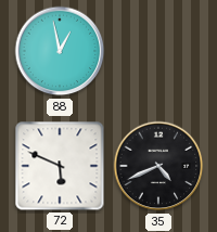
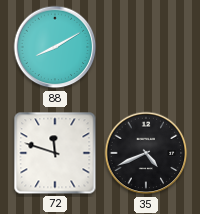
88: 12:58 -> 8:10
72: 5:49 -> 11:48
